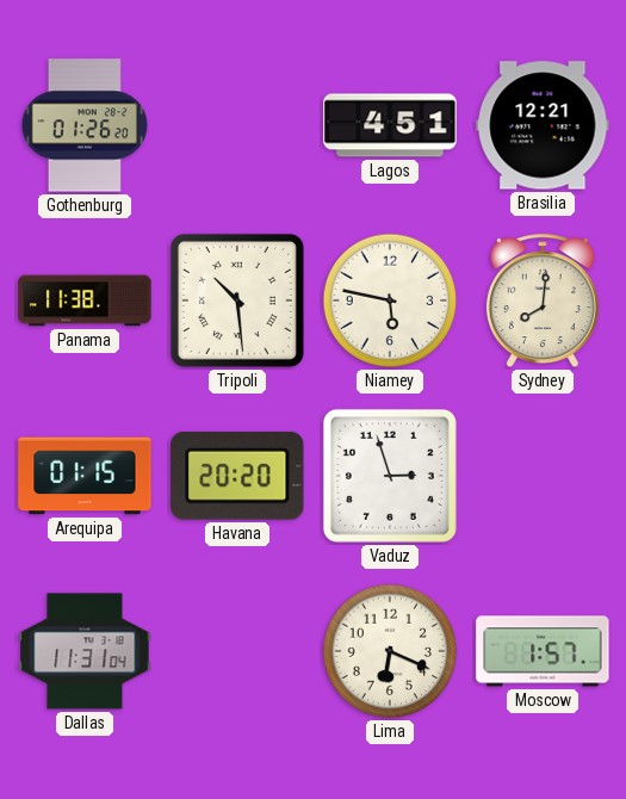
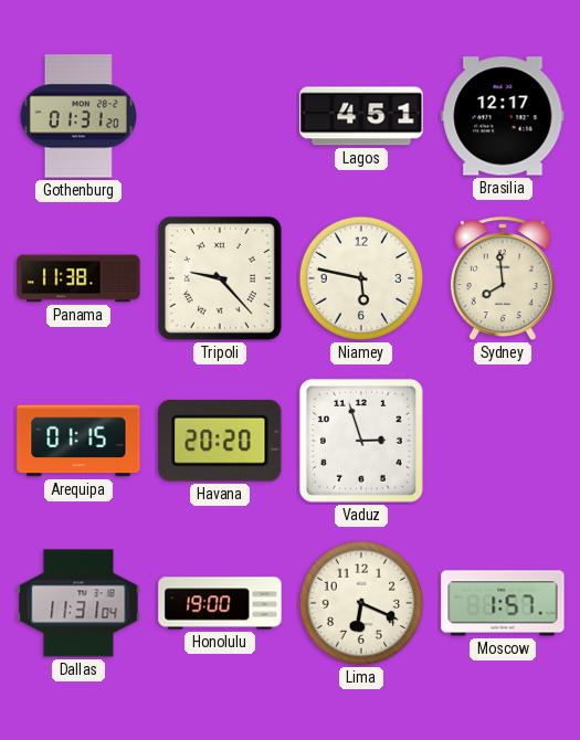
Gothenburg: 01:26 -> 01:31
Brasilia: 12:21 -> 12:17
Tripoli: 10:29 -> 9:23
Sydney: 8:01 -> 7:59
Honolulu: none -> 19:00
